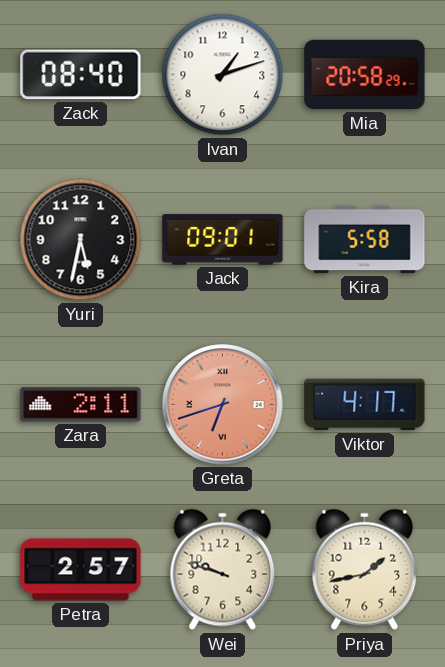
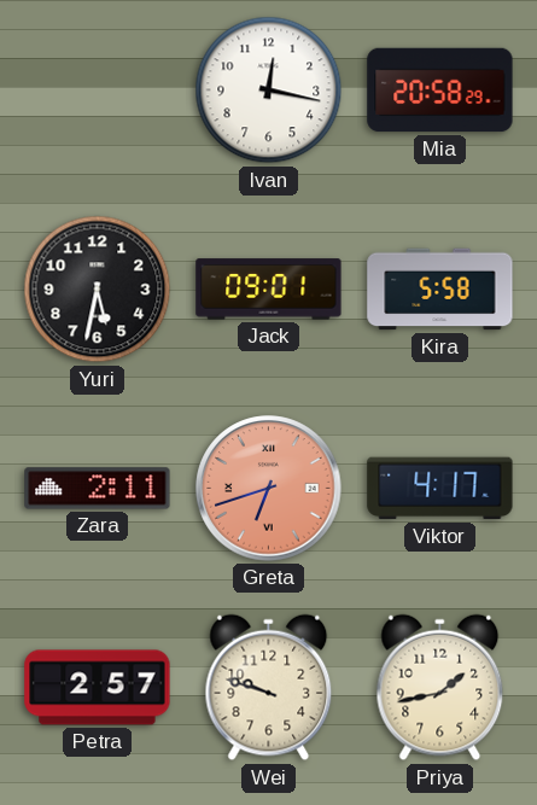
Zack: 08:40 -> none
Ivan: 1:12 -> 12:17
